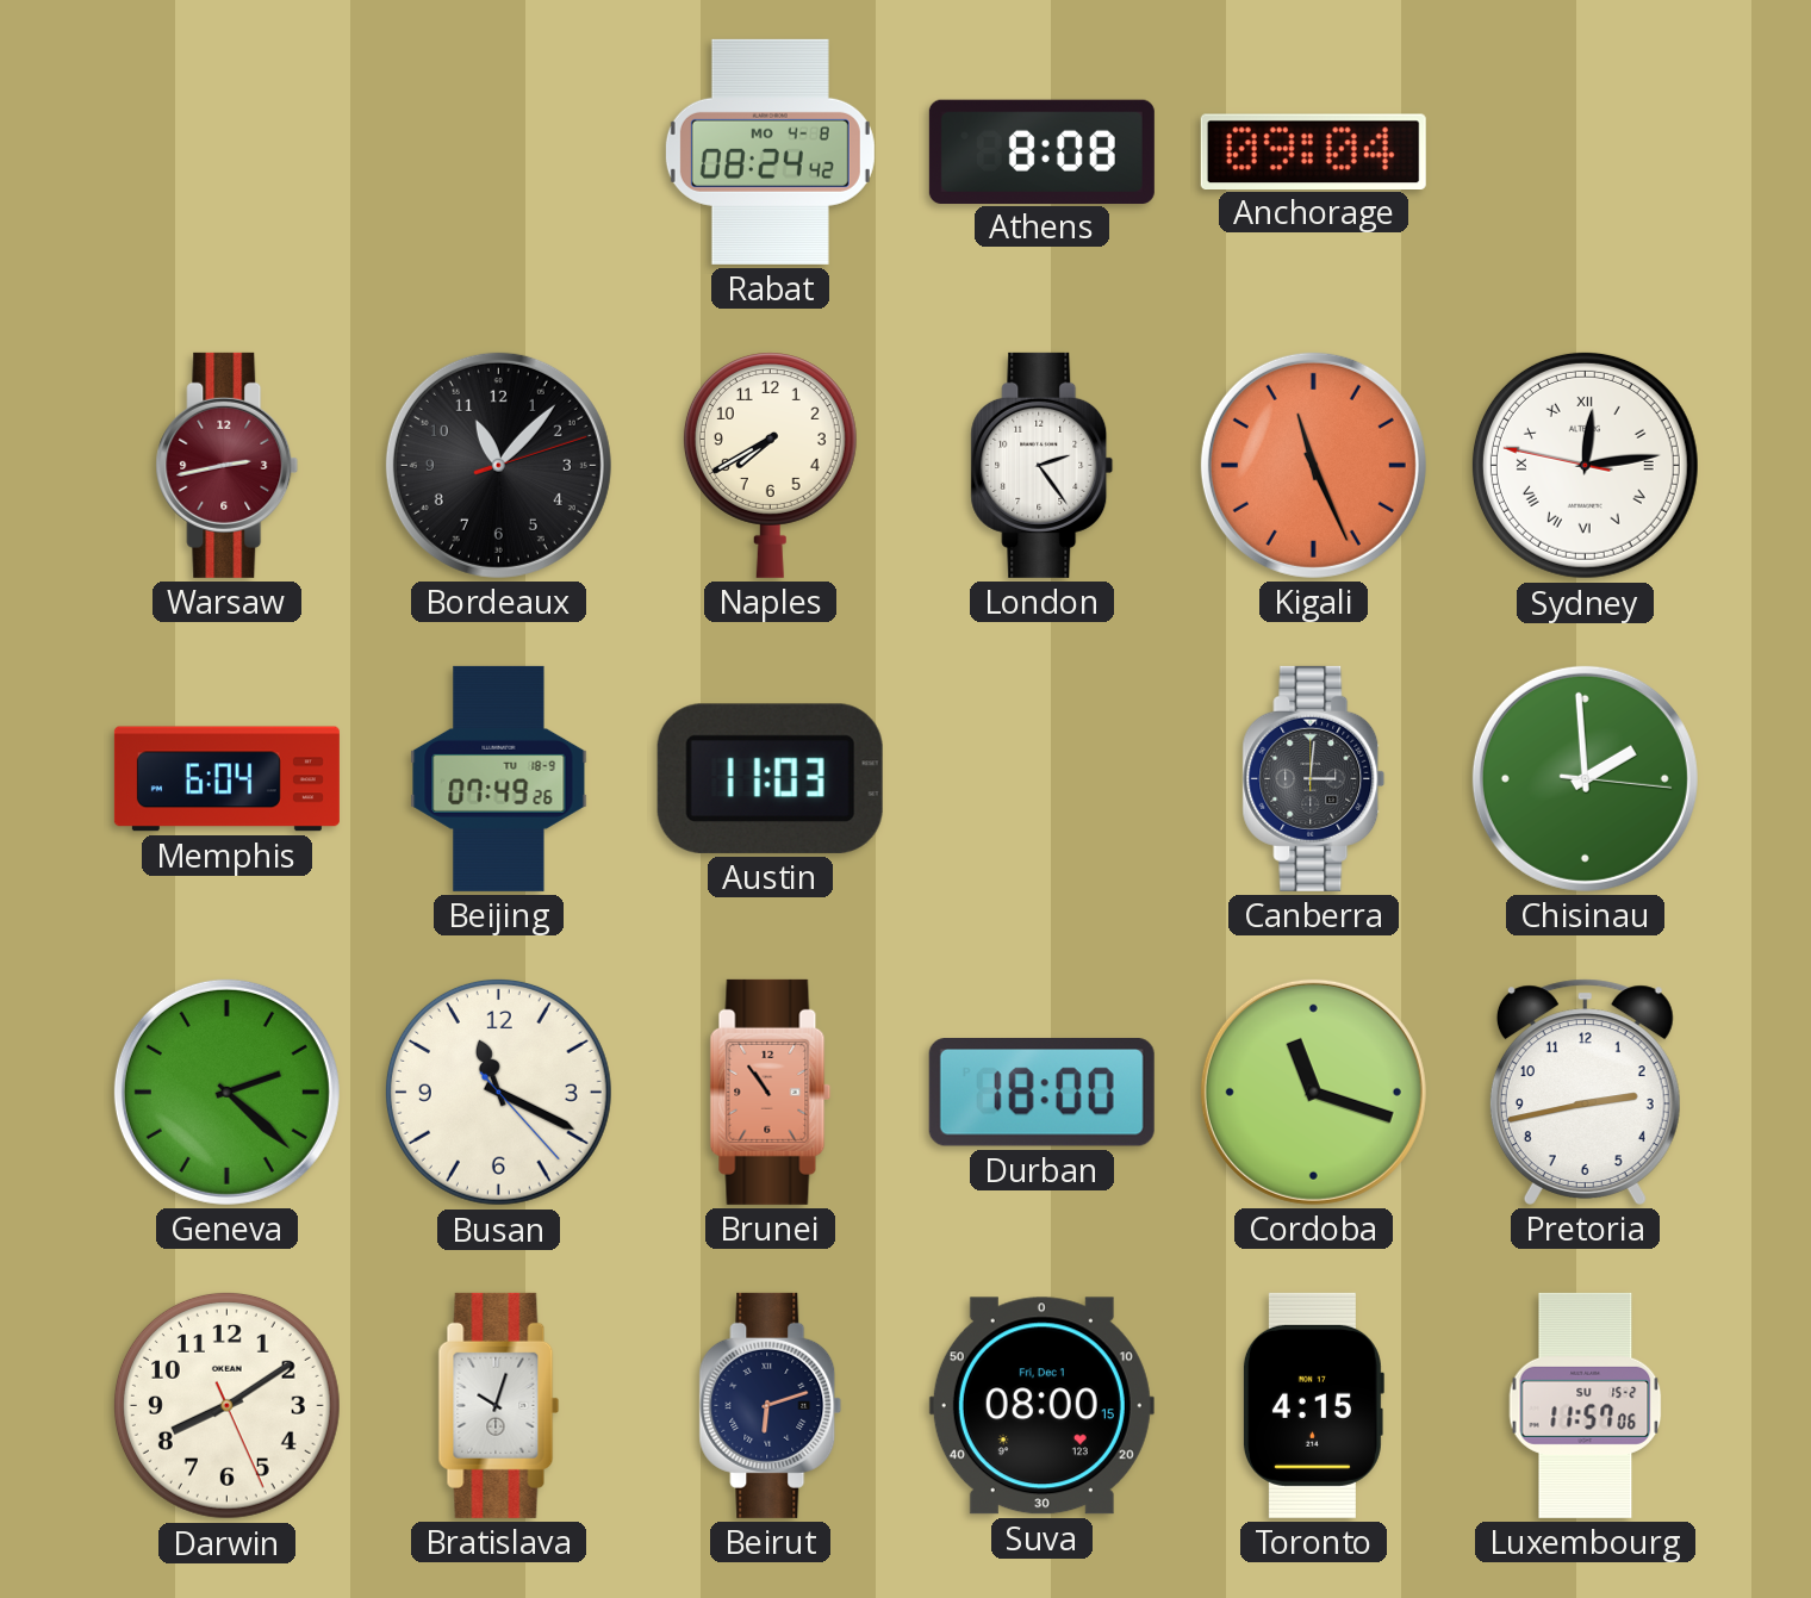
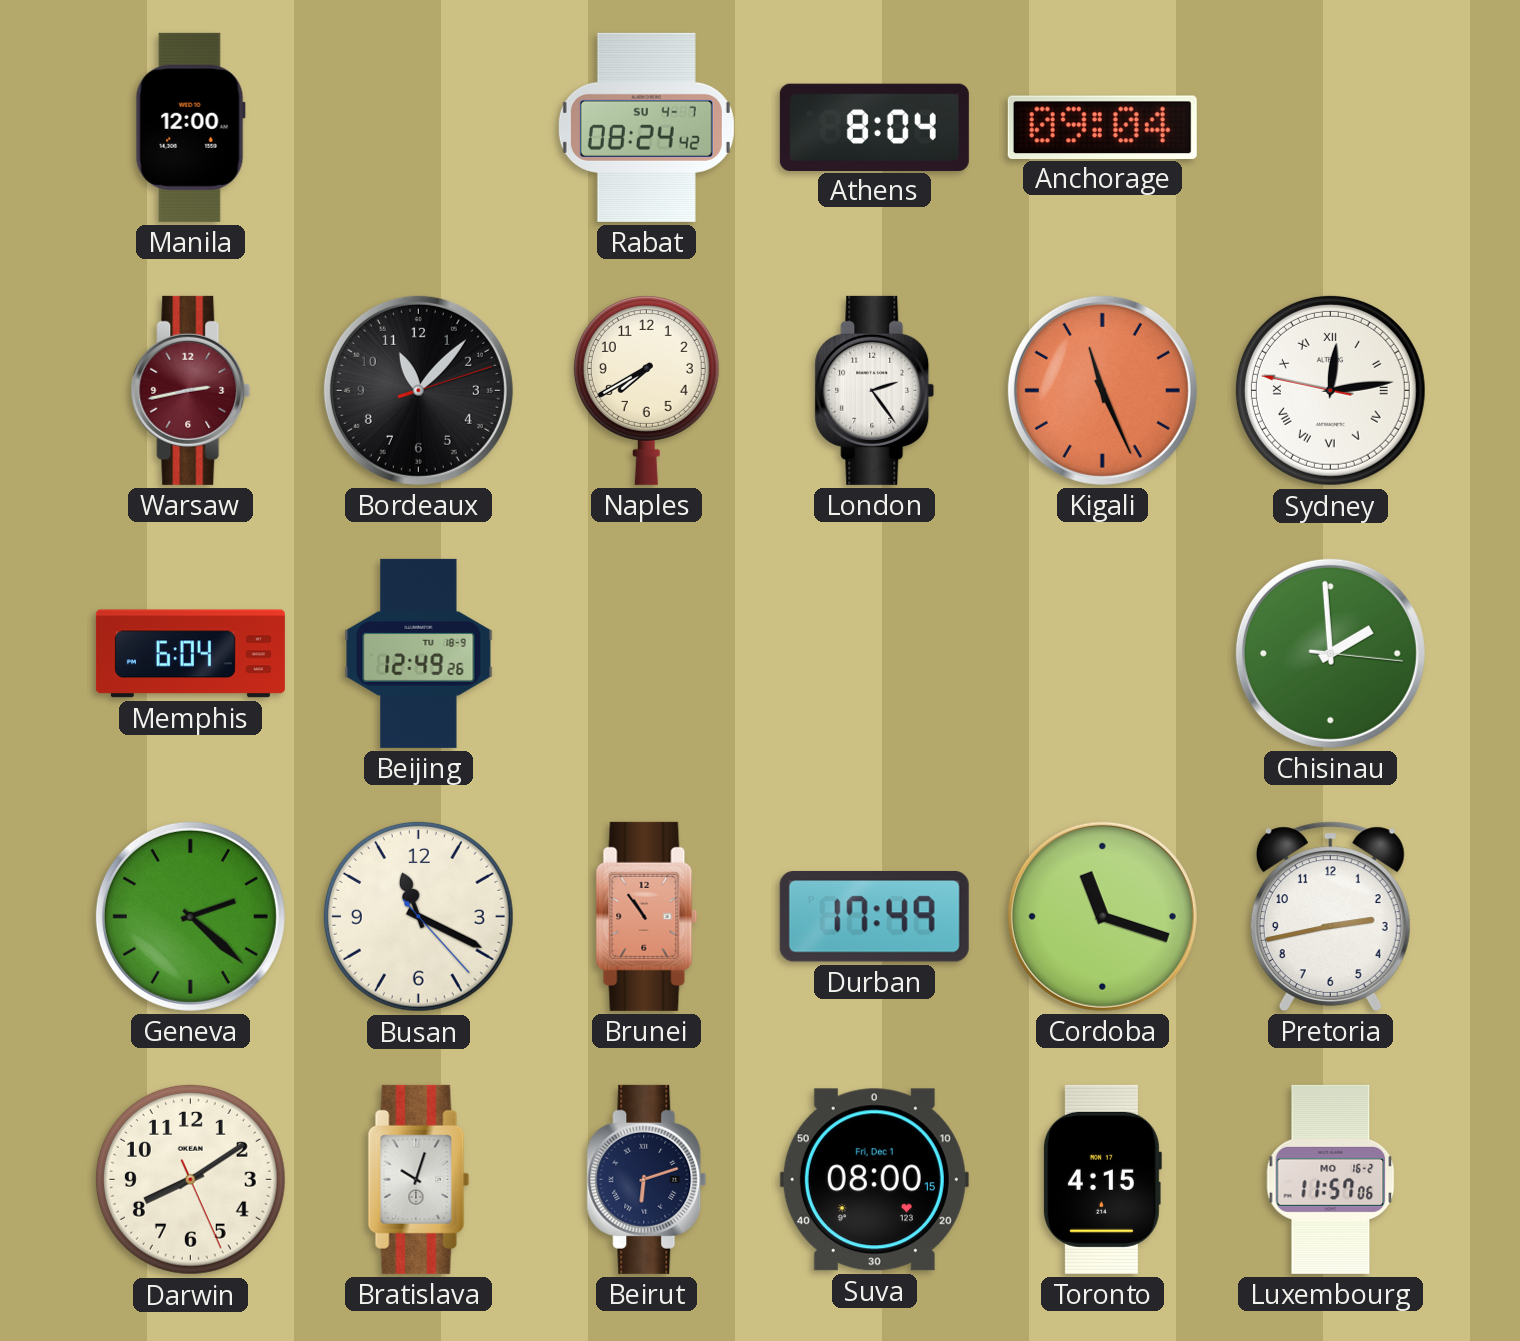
Manila: none -> 12:00
Rabat date: MO 4-8 -> SU 4-7
Athens: 8:08 -> 8:04
Beijing: 07:49 -> 12:49
Austin: 11:03 -> none
Canberra: 3:01 -> none
Durban: 18:00 -> 17:49
Luxembourg date: SU 15-2 -> MO 16-2
